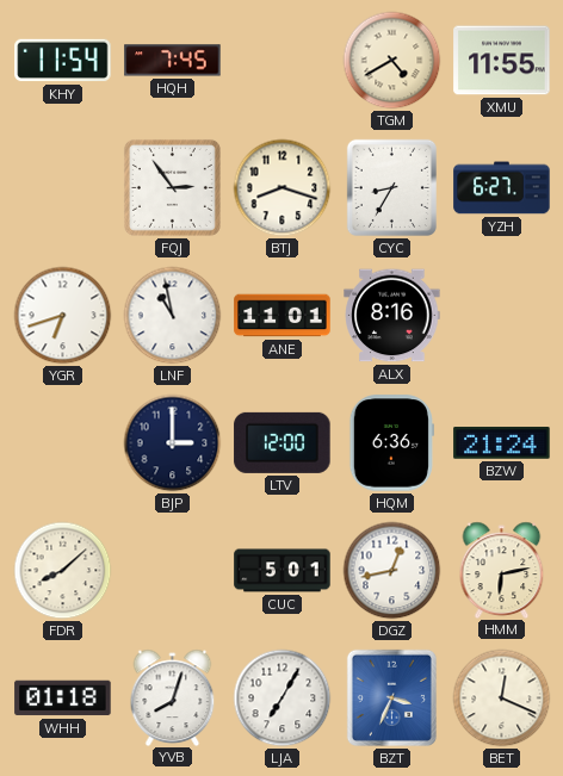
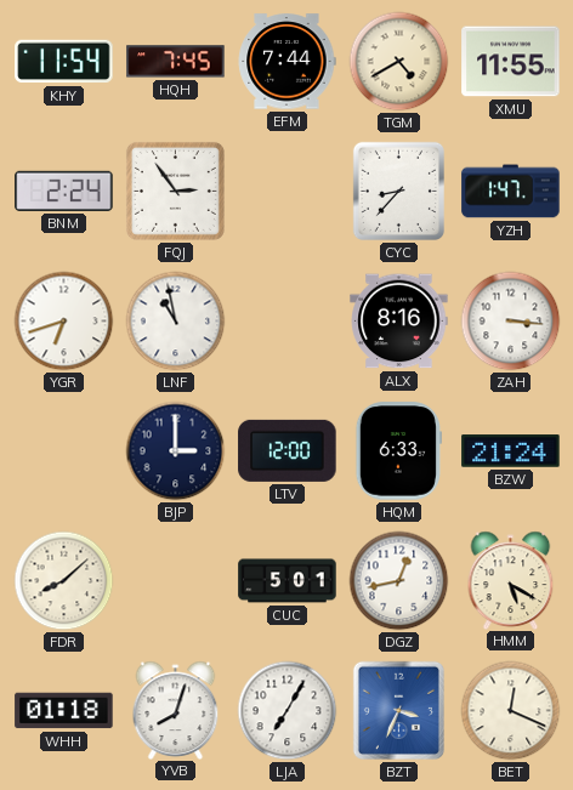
EFM: none -> 7:44
BNM: none -> 2:24
BTJ: 8:18 -> none
CYC: 8:35 -> 8:37
YZH: 6:27 -> 1:47
ANE: 11:01 -> none
ZAH: none -> 3:16
HQM: 6:36 -> 6:33
HMM: 6:13 -> 5:20
